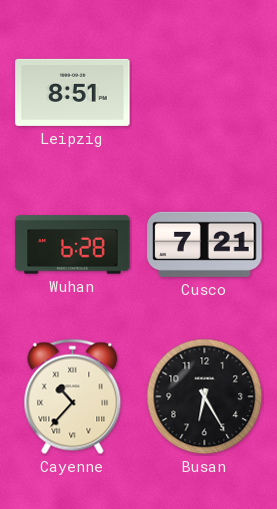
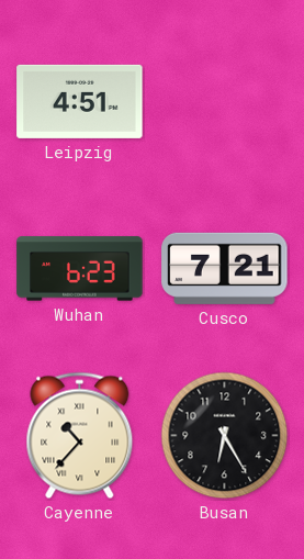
Leipzig: 8:51 -> 4:51
Wuhan: 6:28 -> 6:23
